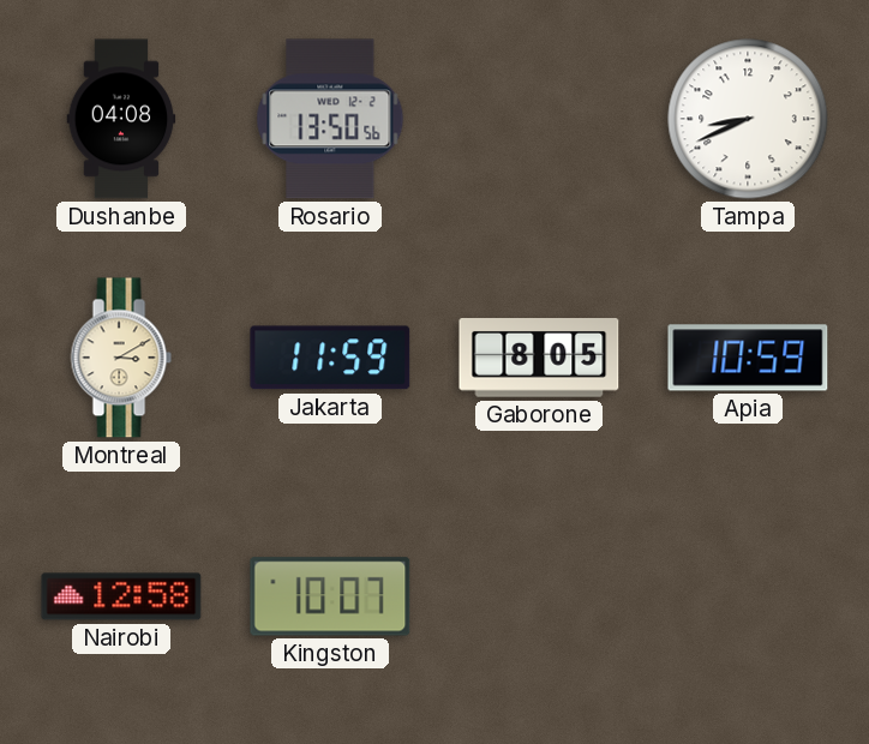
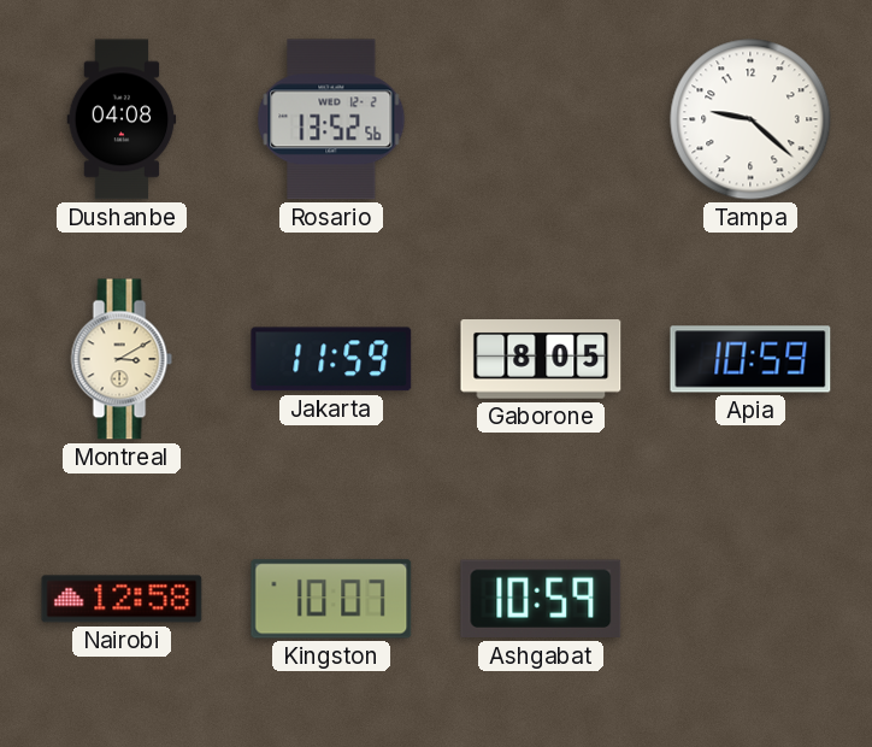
Rosario: 13:50 -> 13:52
Tampa: 8:41 -> 9:22
Ashgabat: none -> 10:59
